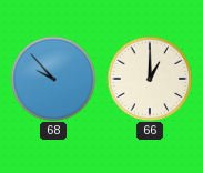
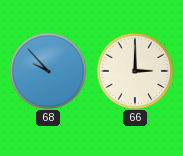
66: 1:00 -> 3:00
